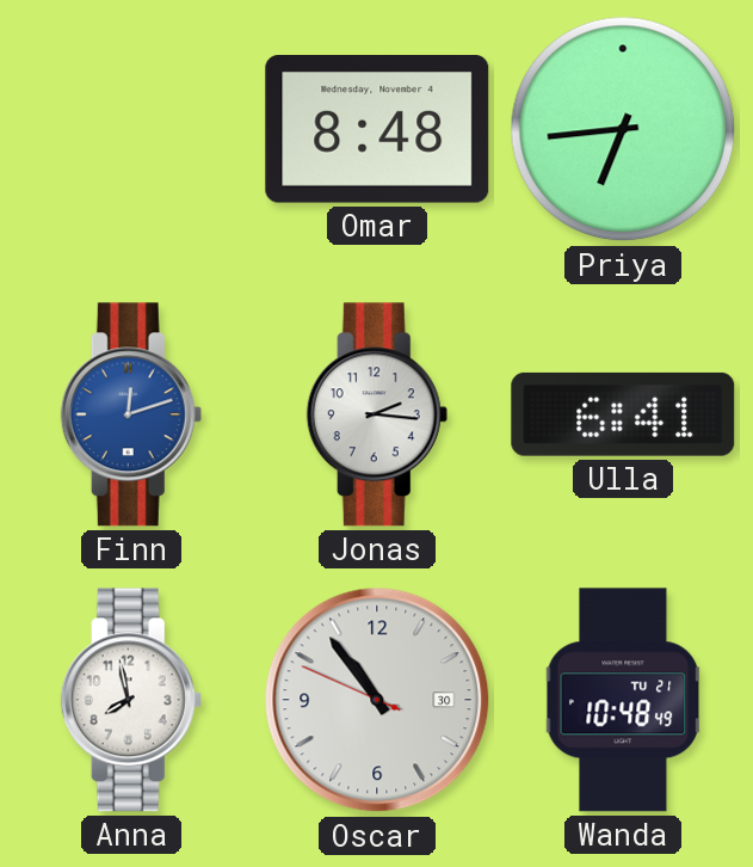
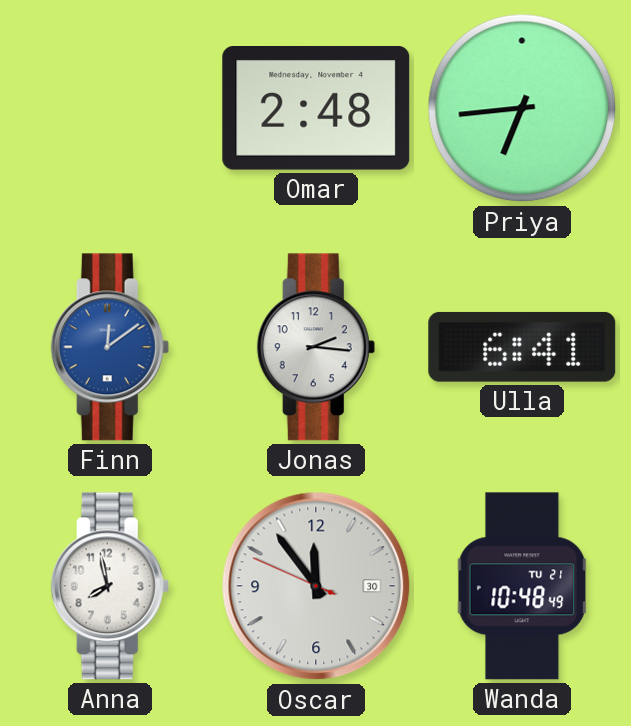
Omar: 8:48 -> 2:48
Finn: 12:12 -> 12:09
Oscar: 10:53 -> 11:53
